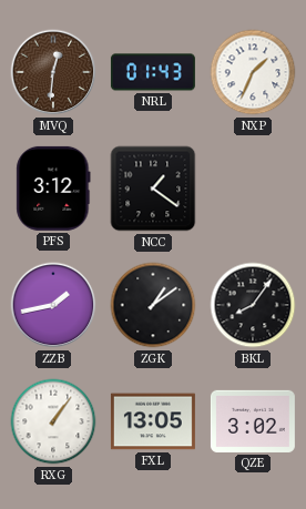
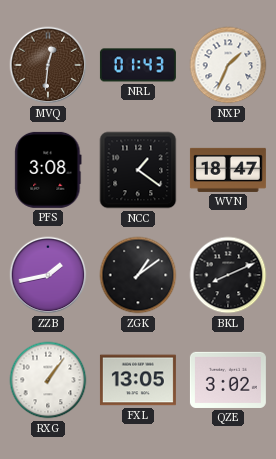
PFS: 3:12 -> 3:08
WVN: none -> 18:47
BKL: 8:06 -> 8:11
